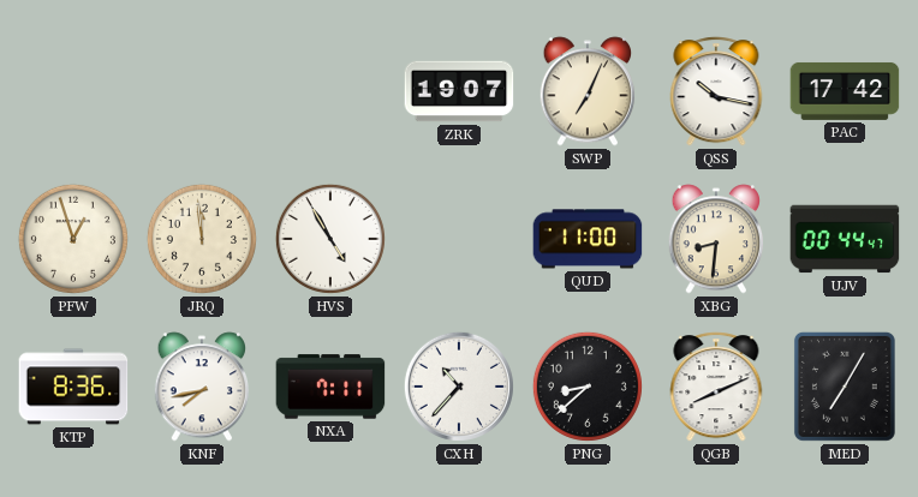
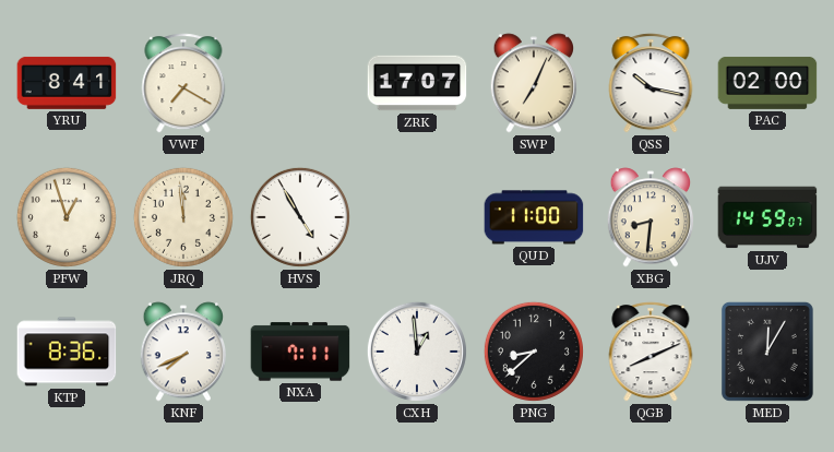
YRU: none -> 8:41
VWF: none -> 7:20
ZRK: 19:07 -> 17:07
PAC: 17:42 -> 02:00
UJV: 00:44 -> 14:59
KNF: 7:43 -> 7:41
CXH: 10:37 -> 12:59
MED: 7:05 -> 12:05
